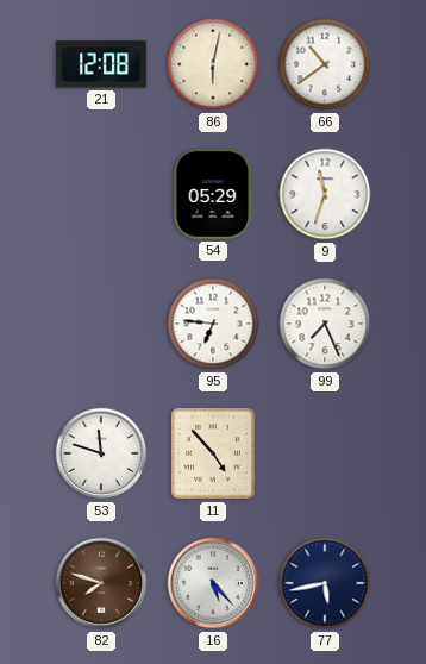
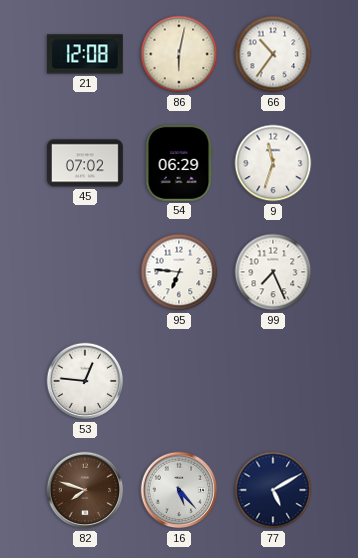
66: 10:39 -> 10:36
45: none -> 07:02
54: 05:29 -> 06:29
53: 11:48 -> 12:46
11: 4:53 -> none
77: 5:43 -> 5:10
